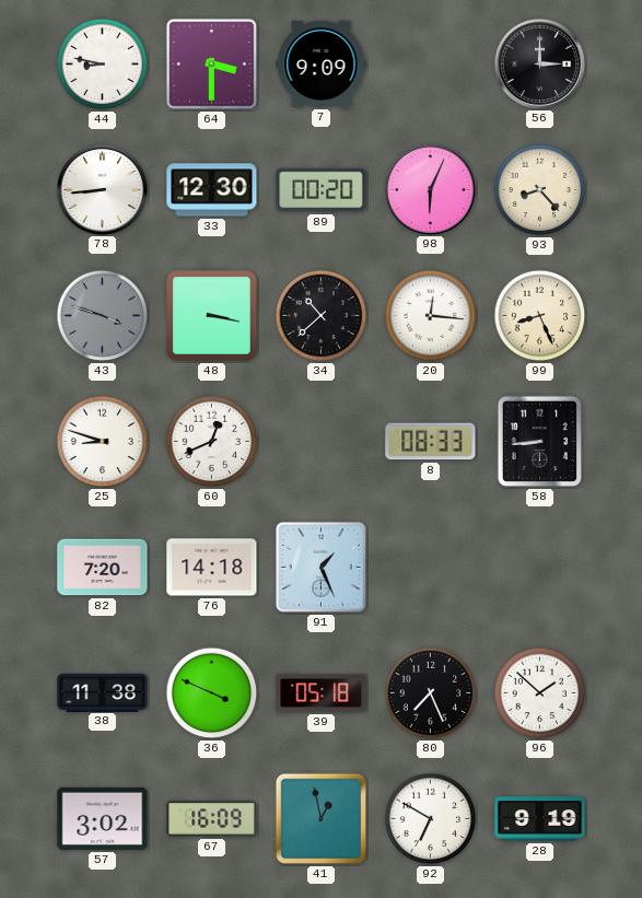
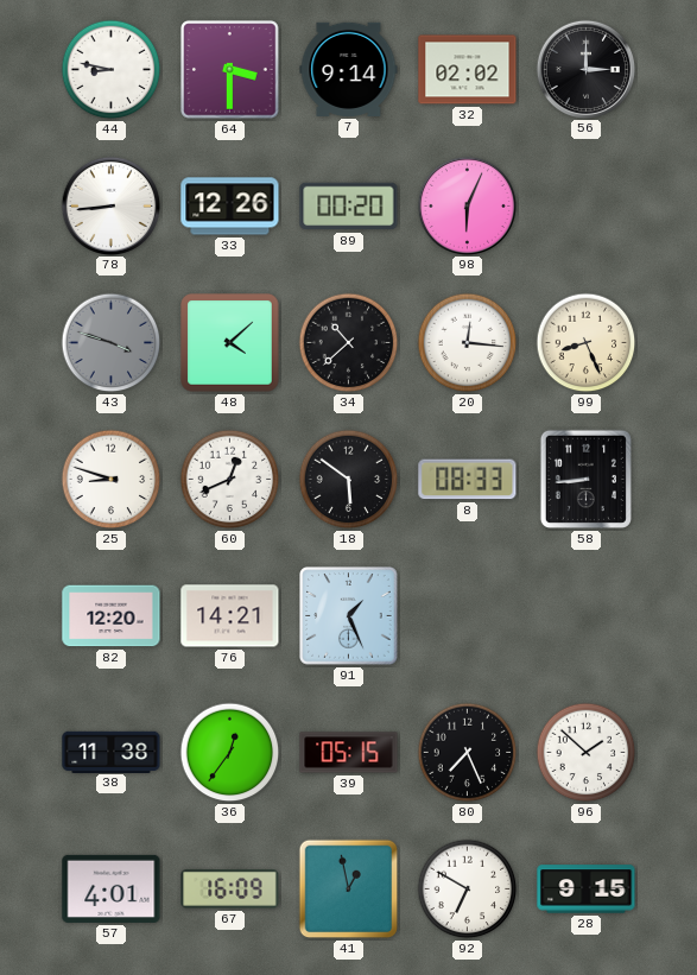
7: 9:09 -> 9:14
32: none -> 02:02
33: 12:30 -> 12:26
93: 8:23 -> none
48: 3:17 -> 4:08
18: none -> 5:51
82: 7:20 -> 12:20
76: 14:18 -> 14:21
36: 3:49 -> 12:36
39: 05:18 -> 05:15
57: 3:02 -> 4:01
28: 9:19 -> 9:15
